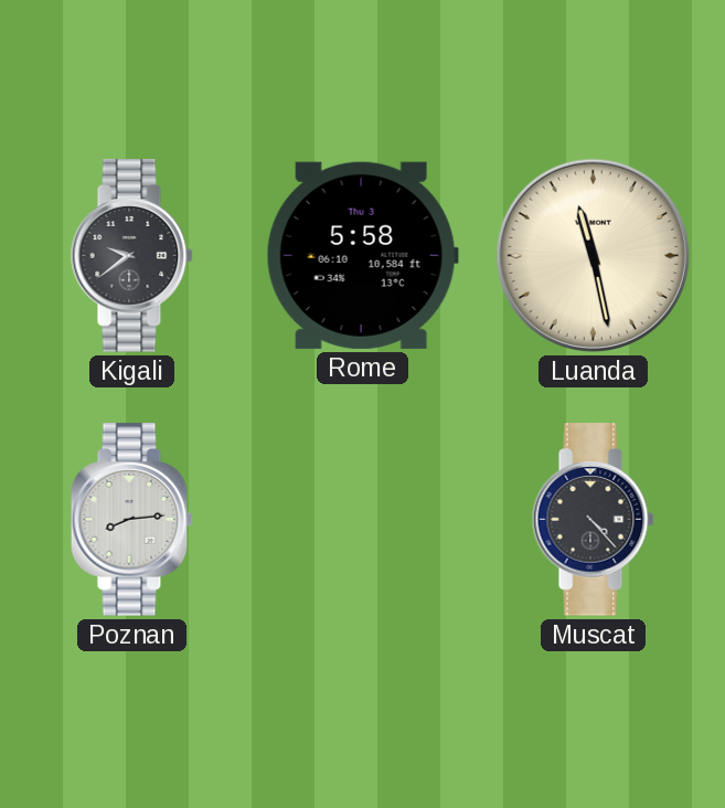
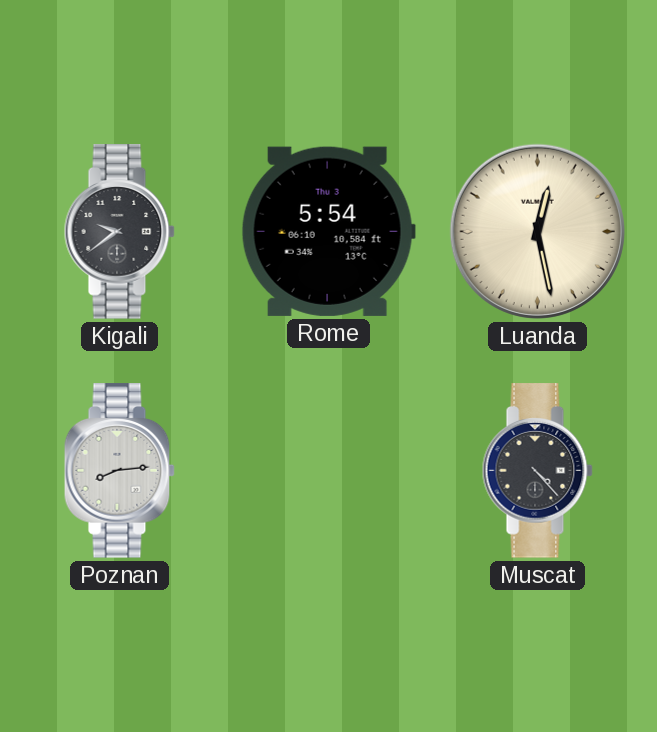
Rome: 5:58 -> 5:54
Luanda: 11:28 -> 12:28
